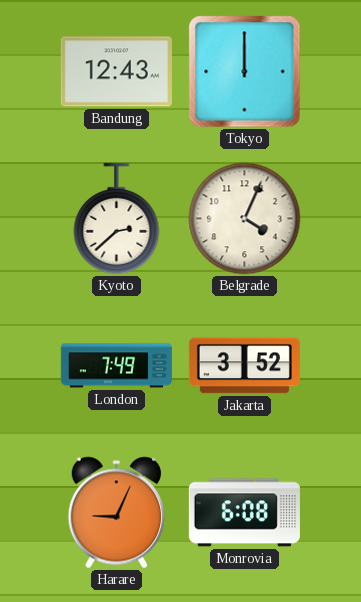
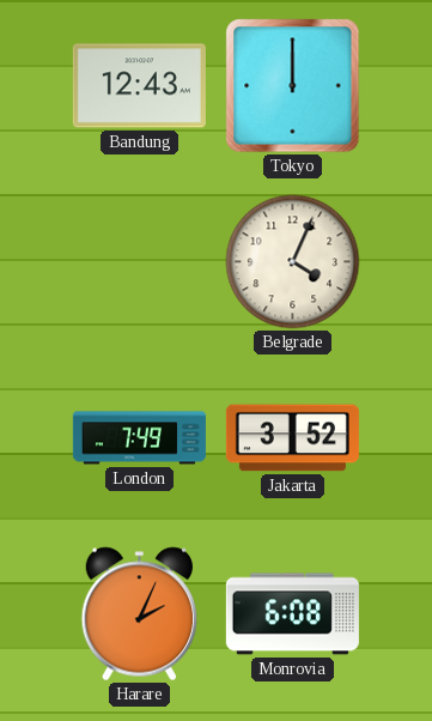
Kyoto: 2:38 -> none
Harare: 9:04 -> 2:04
